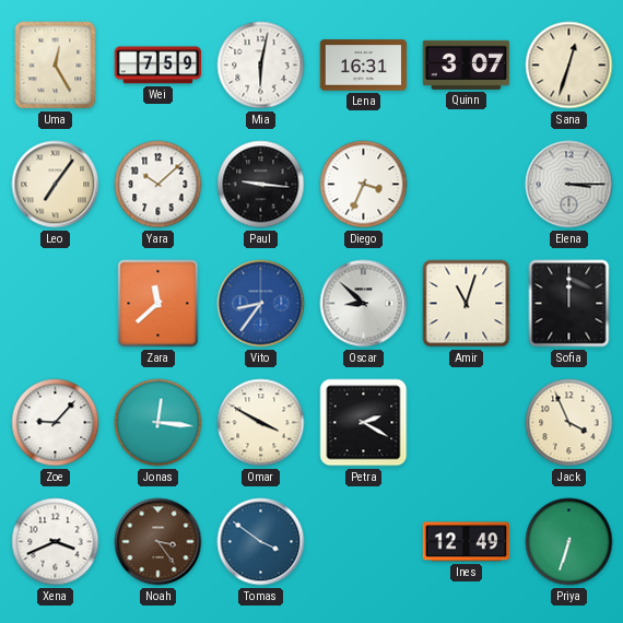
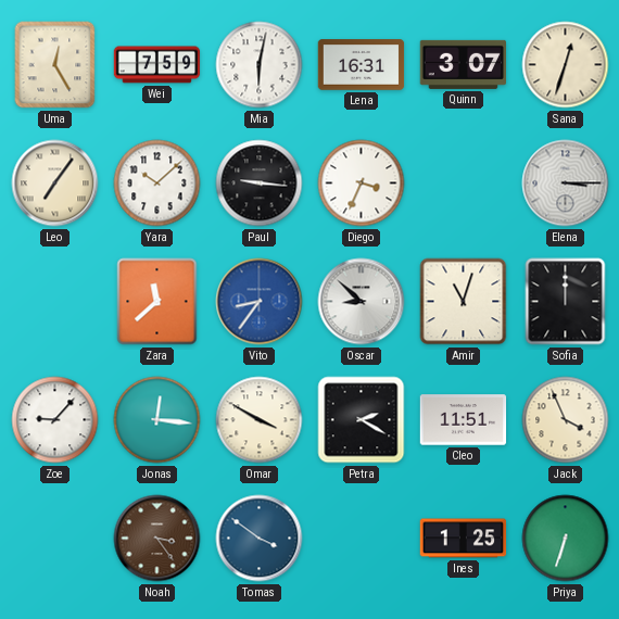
Cleo: none -> 11:51
Xena: 3:41 -> none
Ines: 12:49 -> 1:25
